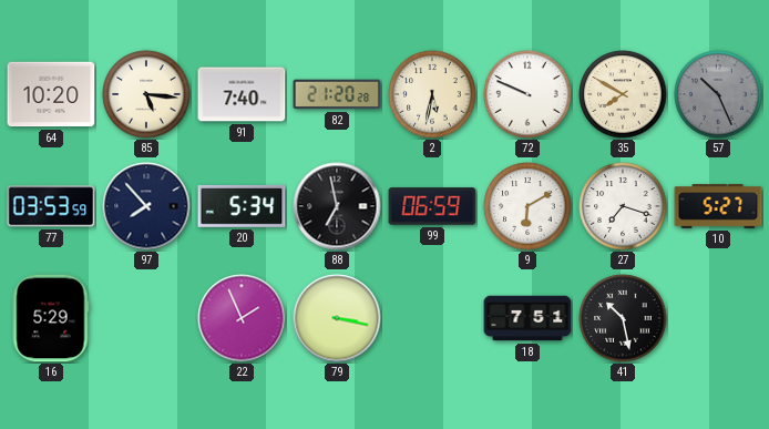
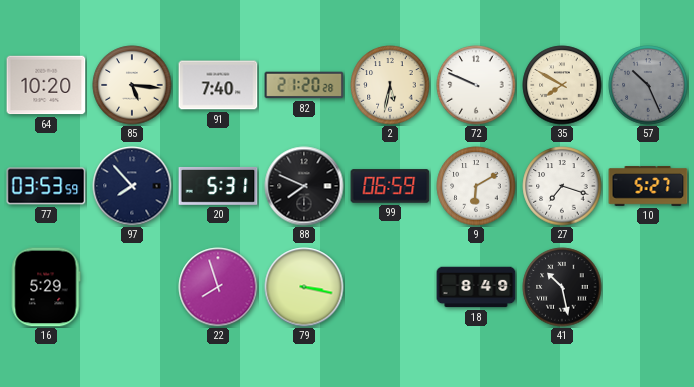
20: 5:34 -> 5:31
88: 6:58 -> 7:49
22: 1:56 -> 7:57
18: 7:51 -> 8:49
